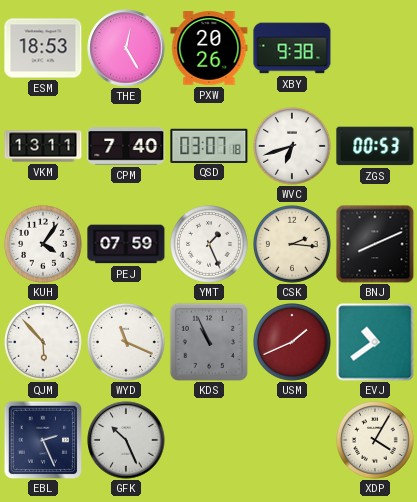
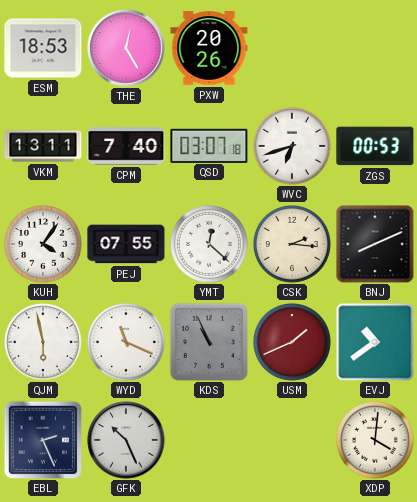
XBY: 9:38 -> none
PEJ: 07:59 -> 07:55
YMT: 1:26 -> 12:22
QJM: 5:53 -> 5:58
XDP: 4:05 -> 4:01
